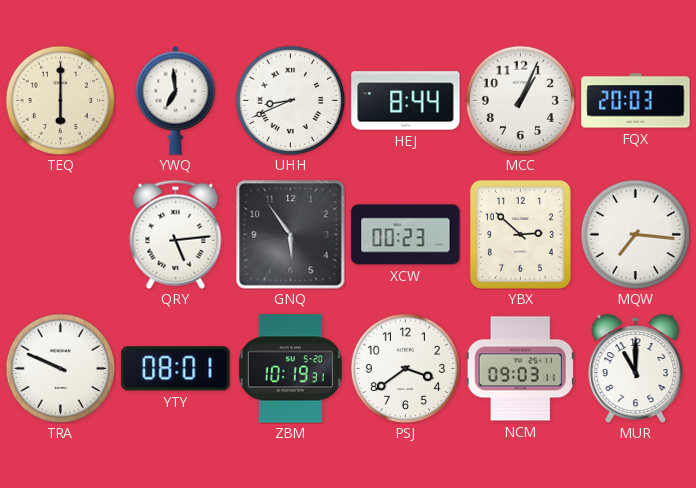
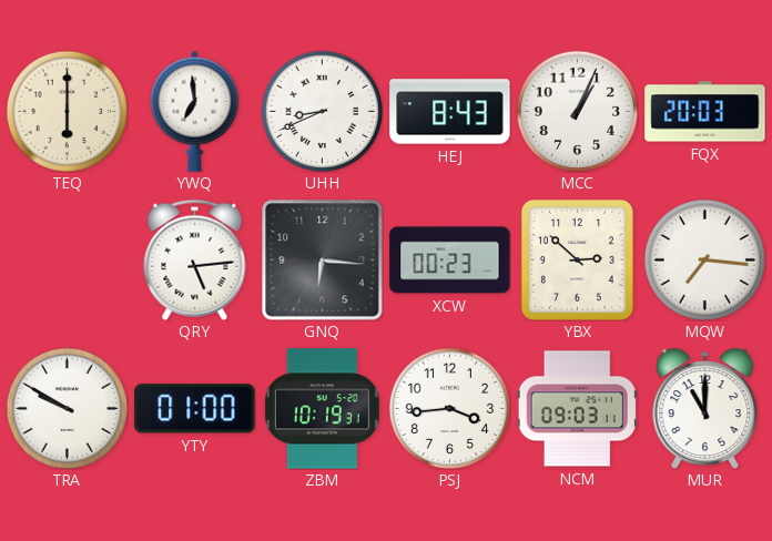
HEJ: 8:44 -> 8:43
GNQ: 5:54 -> 6:16
TRA: 9:49 -> 9:50
YTY: 08:01 -> 01:00
PSJ: 3:39 -> 3:44
